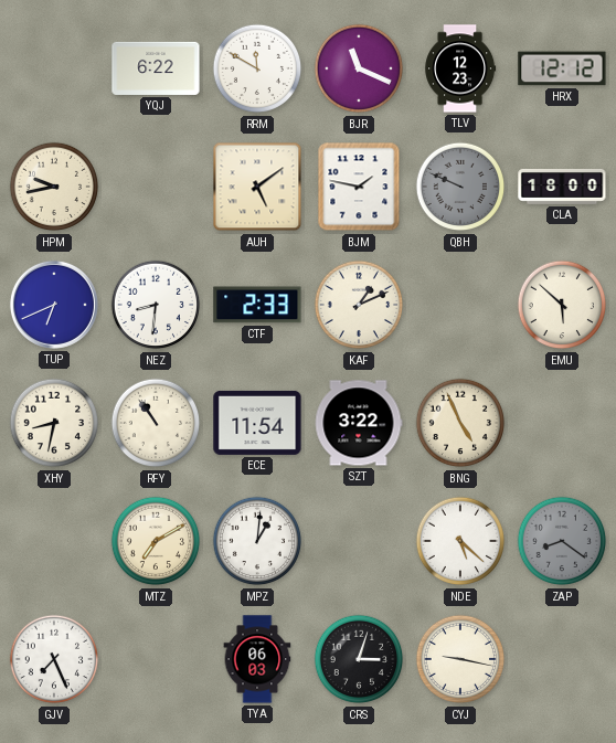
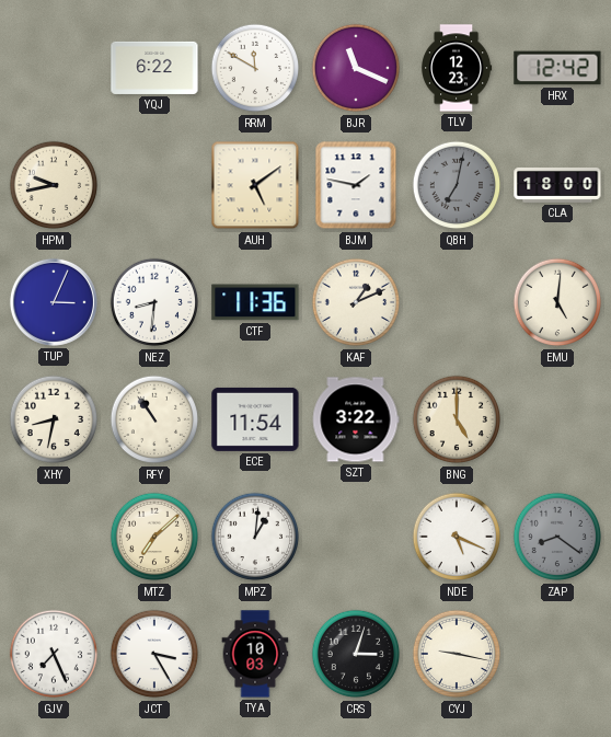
HRX: 12:12 -> 12:42
QBH: 9:49 -> 7:02
TUP: 6:41 -> 3:04
CTF: 2:33 -> 11:36
EMU: 5:52 -> 5:01
BNG: 4:56 -> 5:00
MTZ: 7:10 -> 7:08
NDE: 5:22 -> 5:19
JCT: none -> 3:25
TYA: 06:03 -> 10:03
